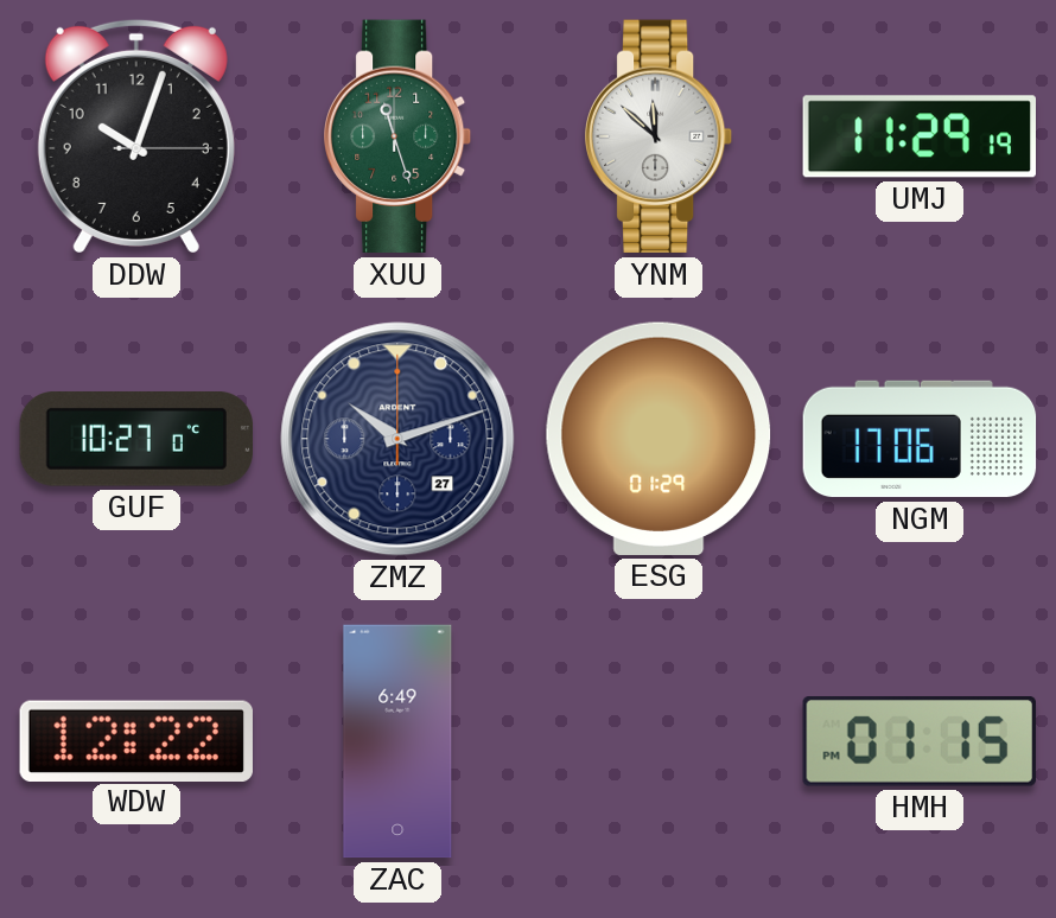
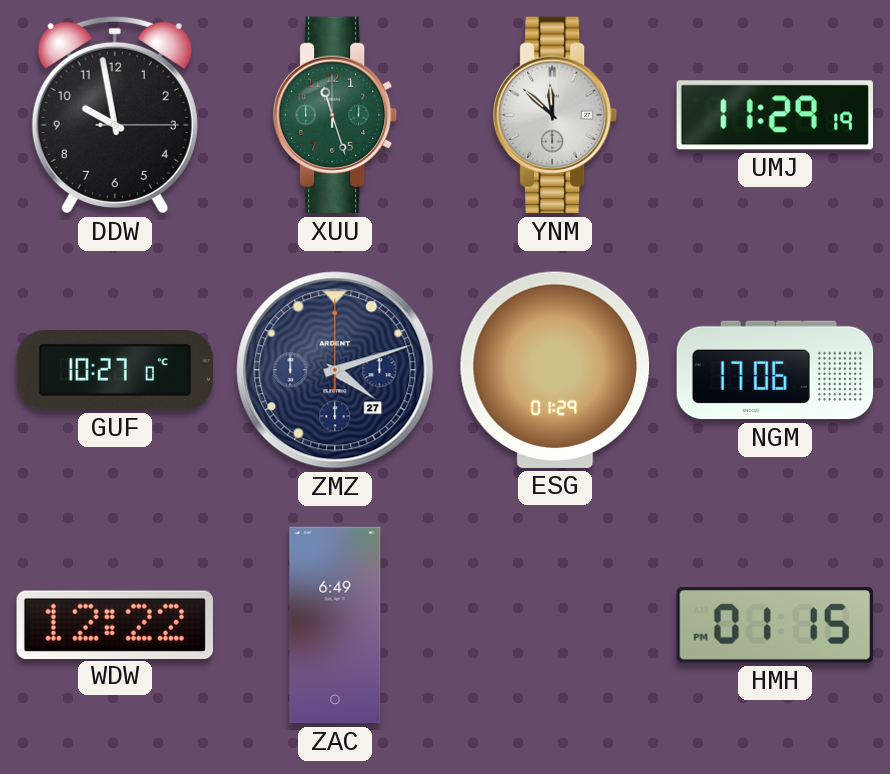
DDW: 10:03 -> 9:58
ZMZ: 10:12 -> 4:12
